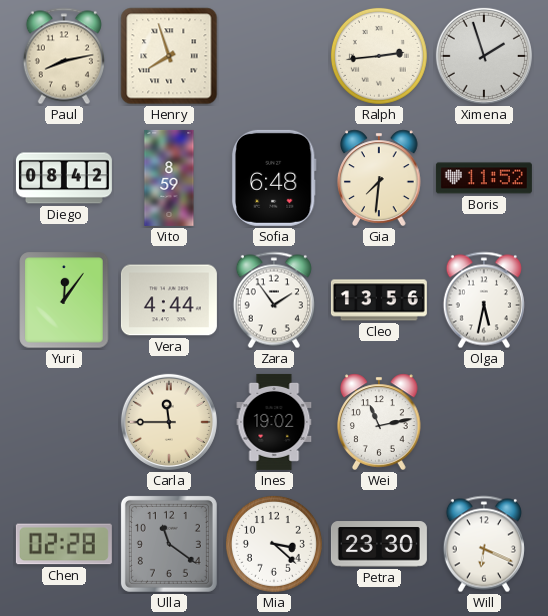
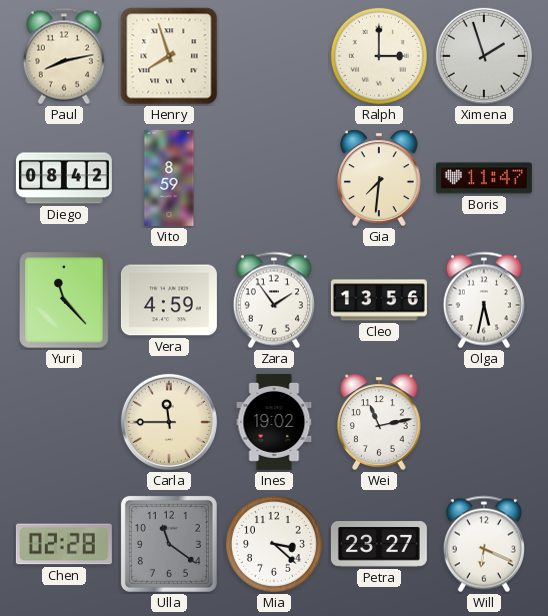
Ralph: 2:44 -> 3:00
Sofia: 6:48 -> none
Boris: 11:52 -> 11:47
Yuri: 12:06 -> 11:23
Vera: 4:44 -> 4:59
Petra: 23:30 -> 23:27
